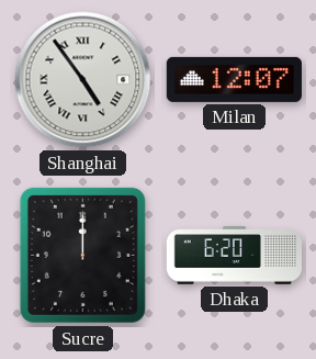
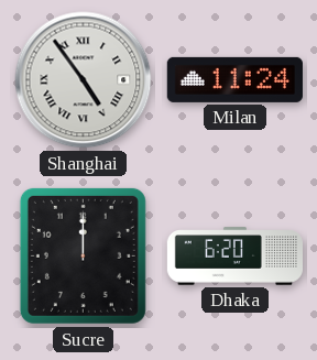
Milan: 12:07 -> 11:24
